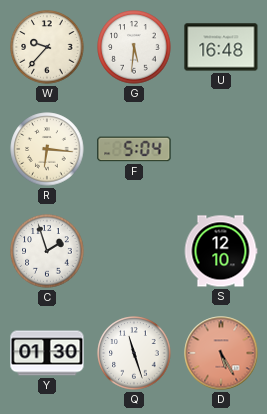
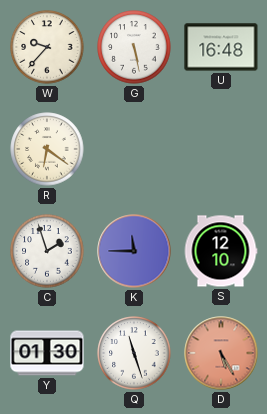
G: 5:31 -> 5:28
R: 6:16 -> 6:21
F: 5:04 -> none
K: none -> 11:45
